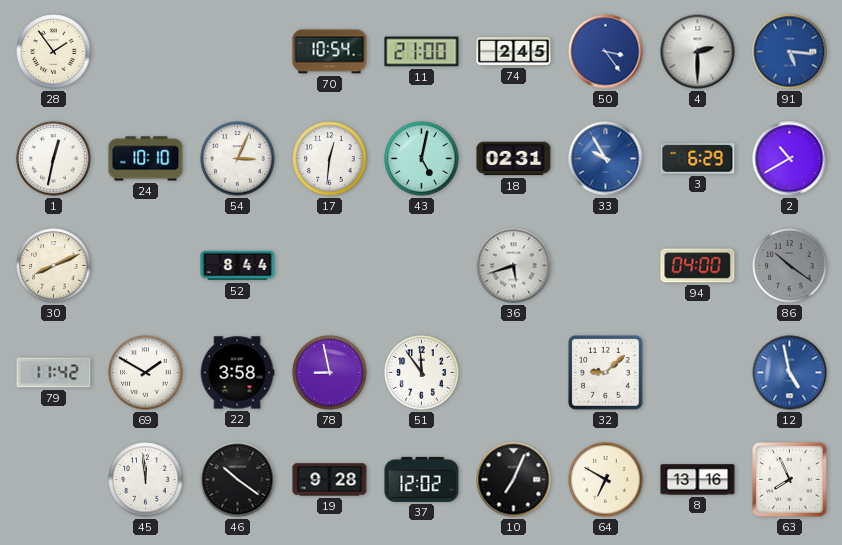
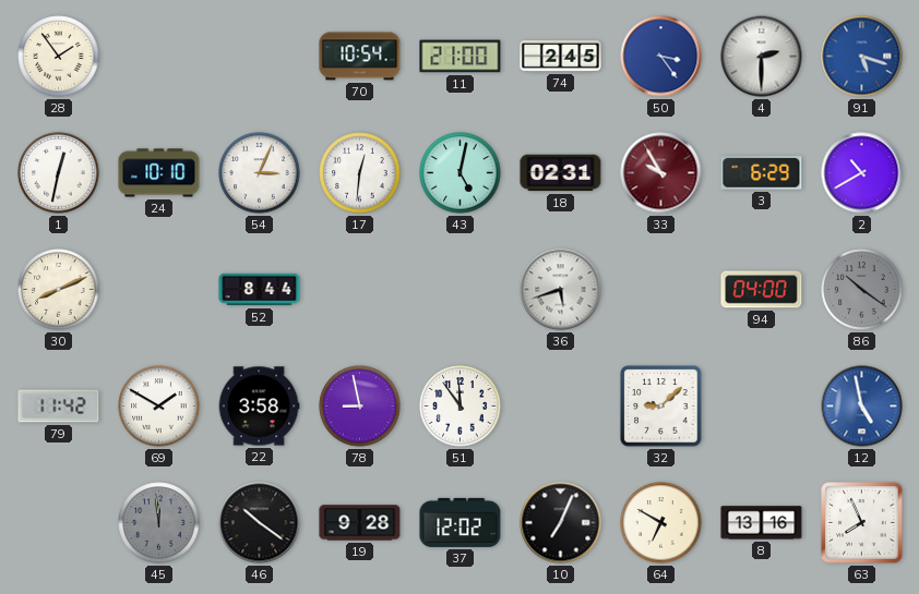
91: 5:16 -> 5:18
33 dial: blue -> burgundy
45 dial: white -> grey
